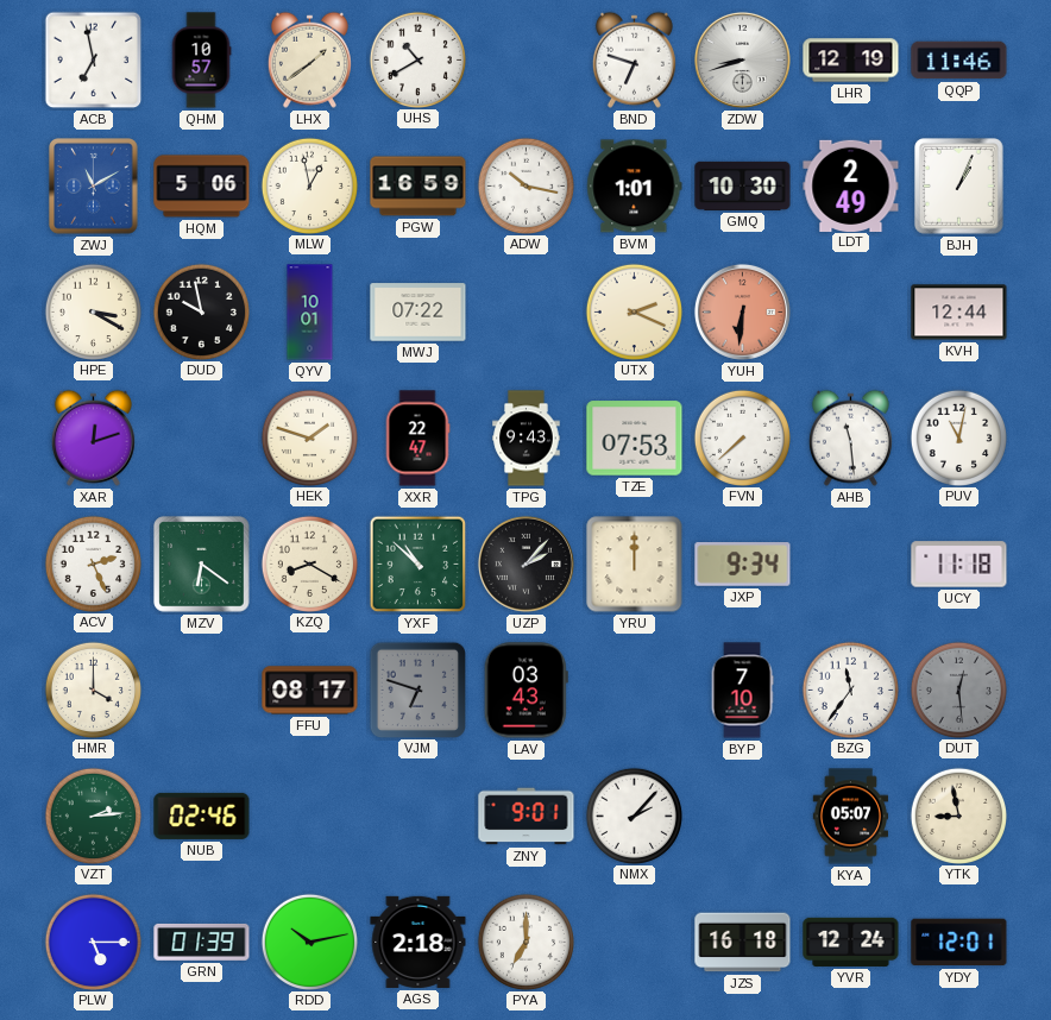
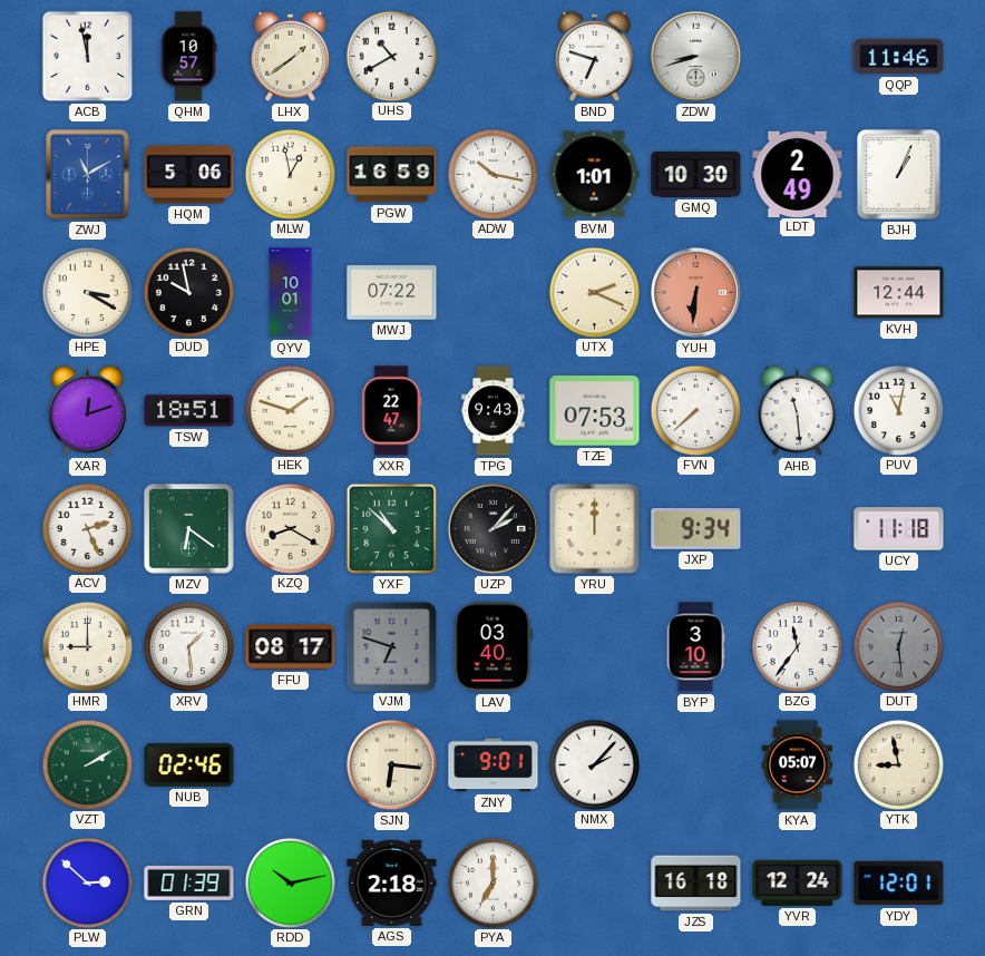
ACB: 6:58 -> 11:58
LHR: 12:19 -> none
TSW: none -> 18:51
HMR: 4:00 -> 9:00
XRV: none -> 1:29
LAV: 03:43 -> 03:40
BYP: 7:10 -> 3:10
VZT: 2:14 -> 2:10
SJN: none -> 6:16
PLW: 5:15 -> 2:52
